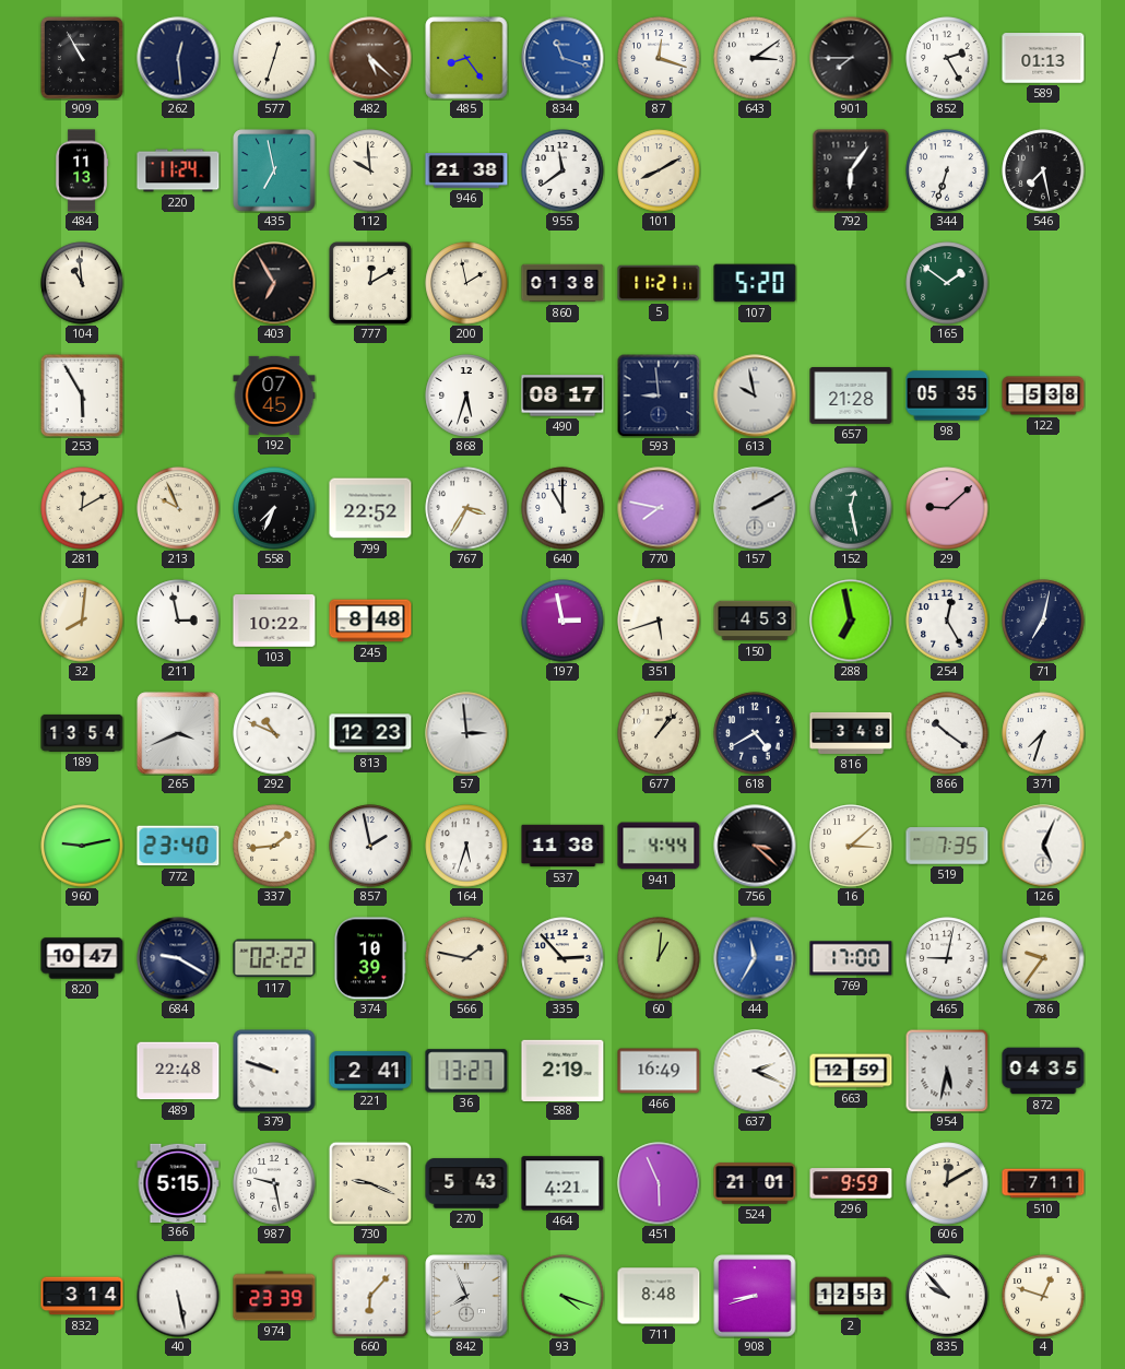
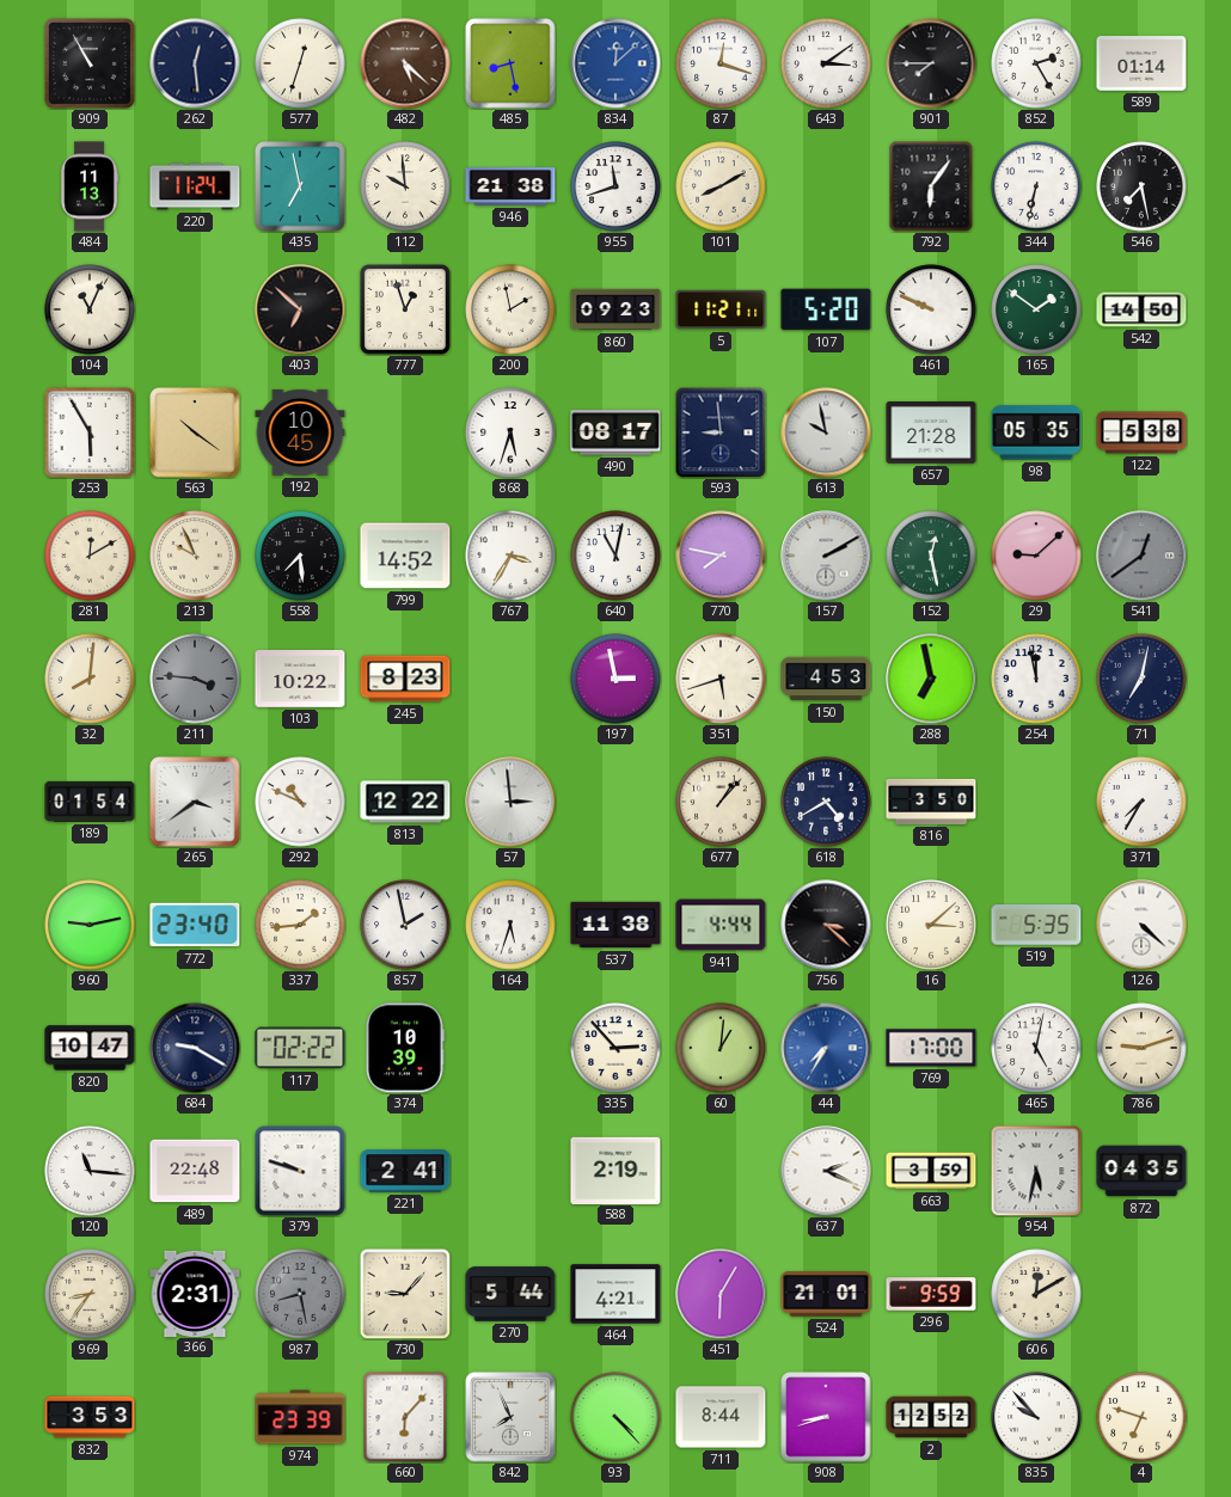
485: 8:24 -> 8:28
834: 11:18 -> 12:08
589: 01:13 -> 01:14
955: 11:39 -> 11:42
344: 6:33 -> 6:32
104: 10:59 -> 11:04
403: 6:55 -> 6:52
777: 12:10 -> 12:57
860: 01:38 -> 09:23
461: none -> 9:49
542: none -> 14:50
563: none -> 10:21
192: 07:45 -> 10:45
558: 7:34 -> 7:29
799: 22:52 -> 14:52
640: 11:00 -> 11:02
541: none -> 12:39
211: 2:58 -> 3:46
211 dial: white -> grey
245: 8:48 -> 8:23
254: 12:25 -> 11:58
189: 13:54 -> 01:54
265: 3:41 -> 3:39
813: 12:23 -> 12:22
816: 3:48 -> 3:50
866: 10:21 -> none
371: 7:33 -> 7:35
519: 7:35 -> 5:35
126: 5:04 -> 4:22
566: 1:47 -> none
44: 11:35 -> 7:35
465: 9:02 -> 5:02
786: 9:36 -> 9:12
120: none -> 11:16
36: 13:27 -> none
466: 16:49 -> none
663: 12:59 -> 3:59
969: none -> 8:36
366: 5:15 -> 2:31
987: 9:28 -> 8:28
987 dial: white -> grey
730: 9:19 -> 9:07
270: 5:43 -> 5:44
451: 5:56 -> 6:05
510: 7:11 -> none
832: 3:14 -> 3:53
40: 5:28 -> none
93: 4:18 -> 4:23
711: 8:48 -> 8:44
2: 12:53 -> 12:52
4: 12:48 -> 6:48
